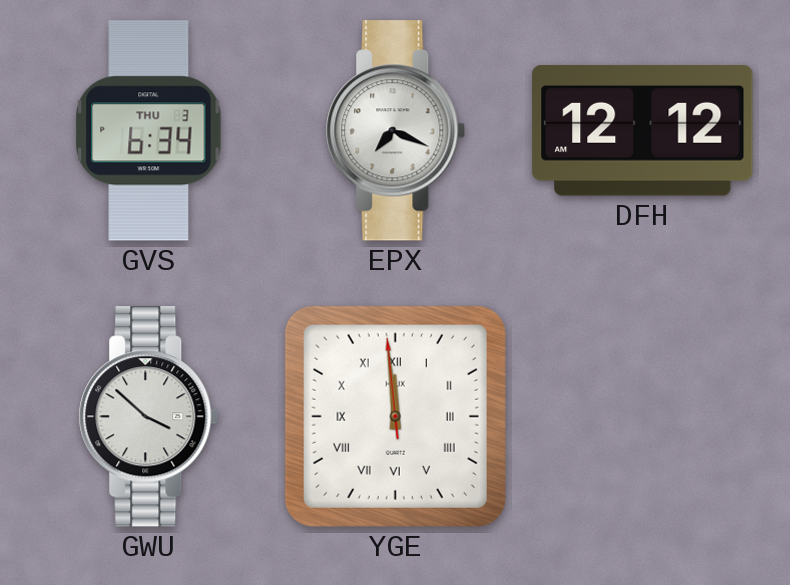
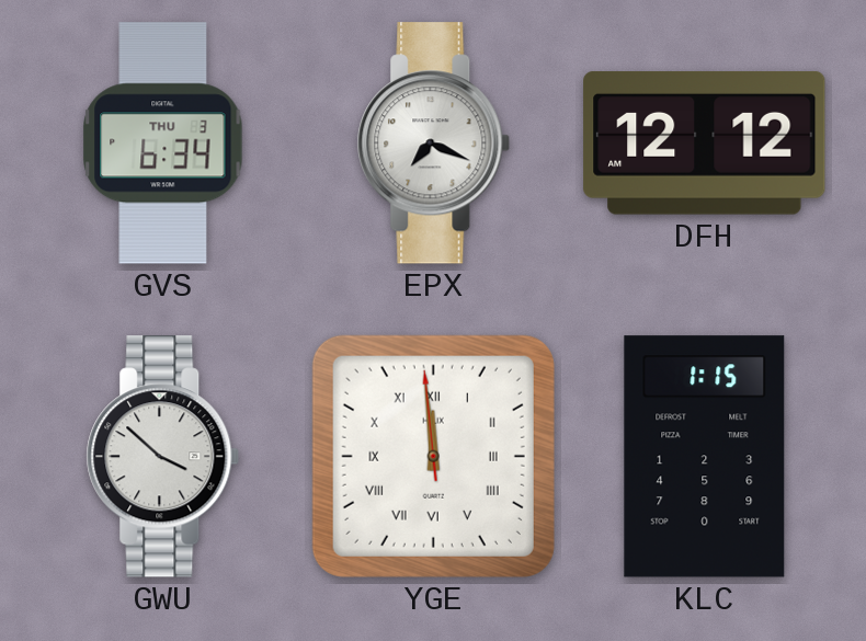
KLC: none -> 1:15
